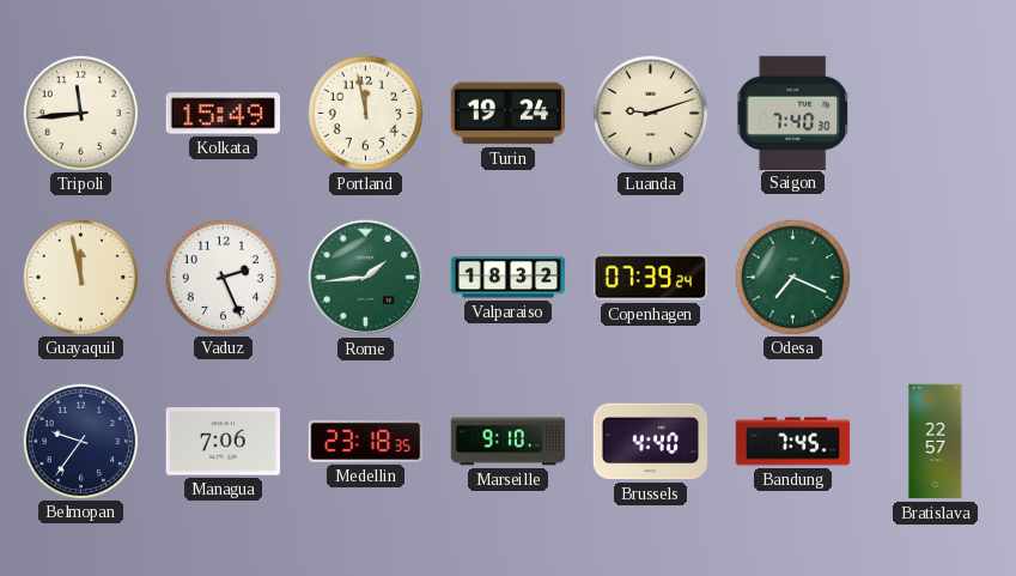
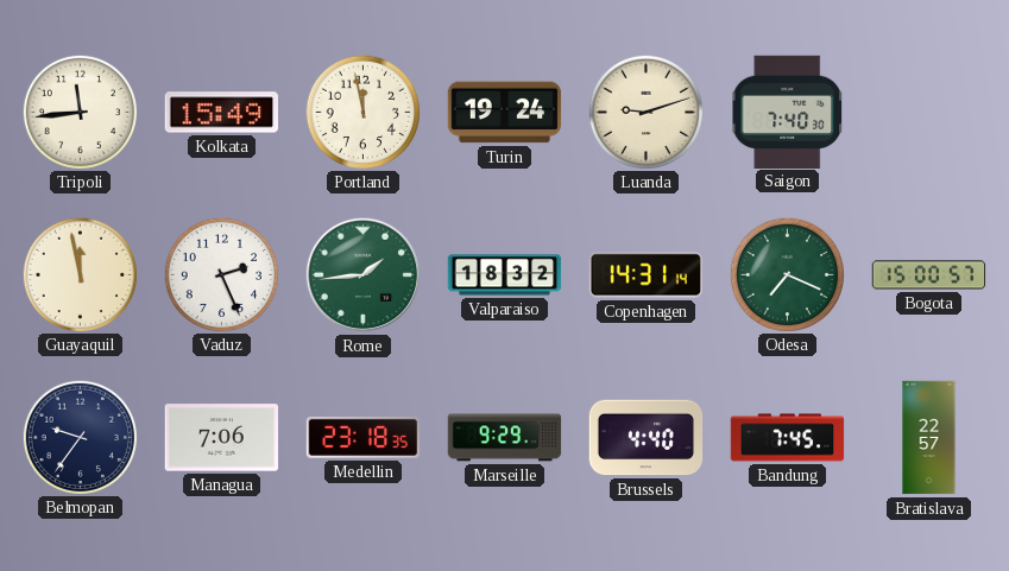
Copenhagen: 07:39 -> 14:31
Bogota: none -> 15:00
Marseille: 9:10 -> 9:29
